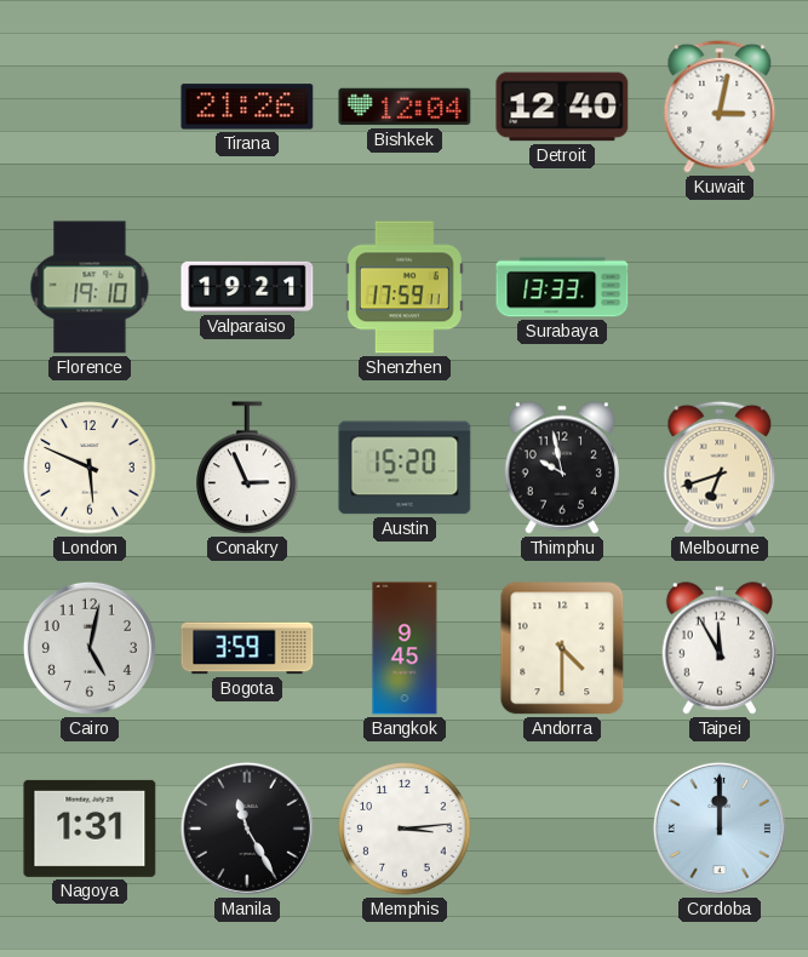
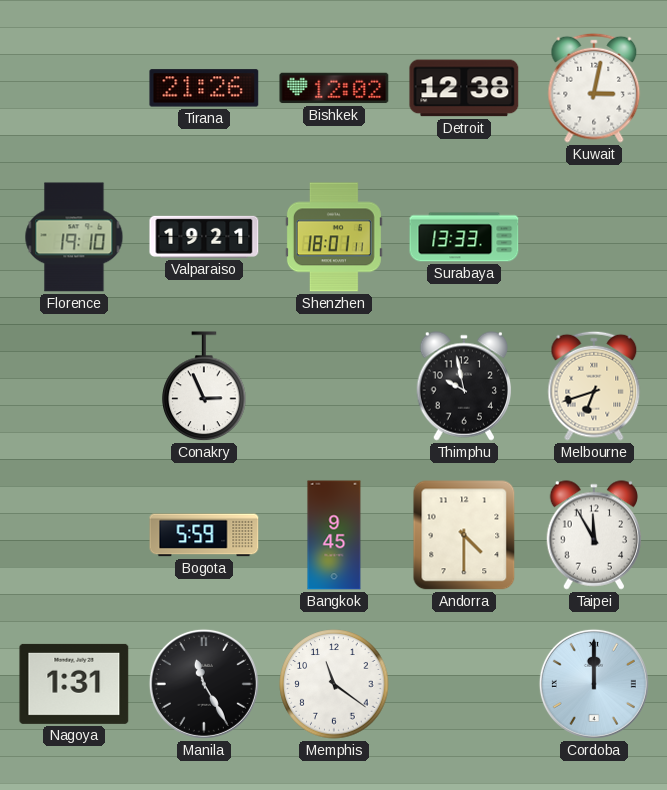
Bishkek: 12:04 -> 12:02
Detroit: 12:40 -> 12:38
Shenzhen: 17:59 -> 18:01
London: 5:49 -> none
Austin: 15:20 -> none
Cairo: 5:02 -> none
Bogota: 3:59 -> 5:59
Memphis: 3:14 -> 11:21
